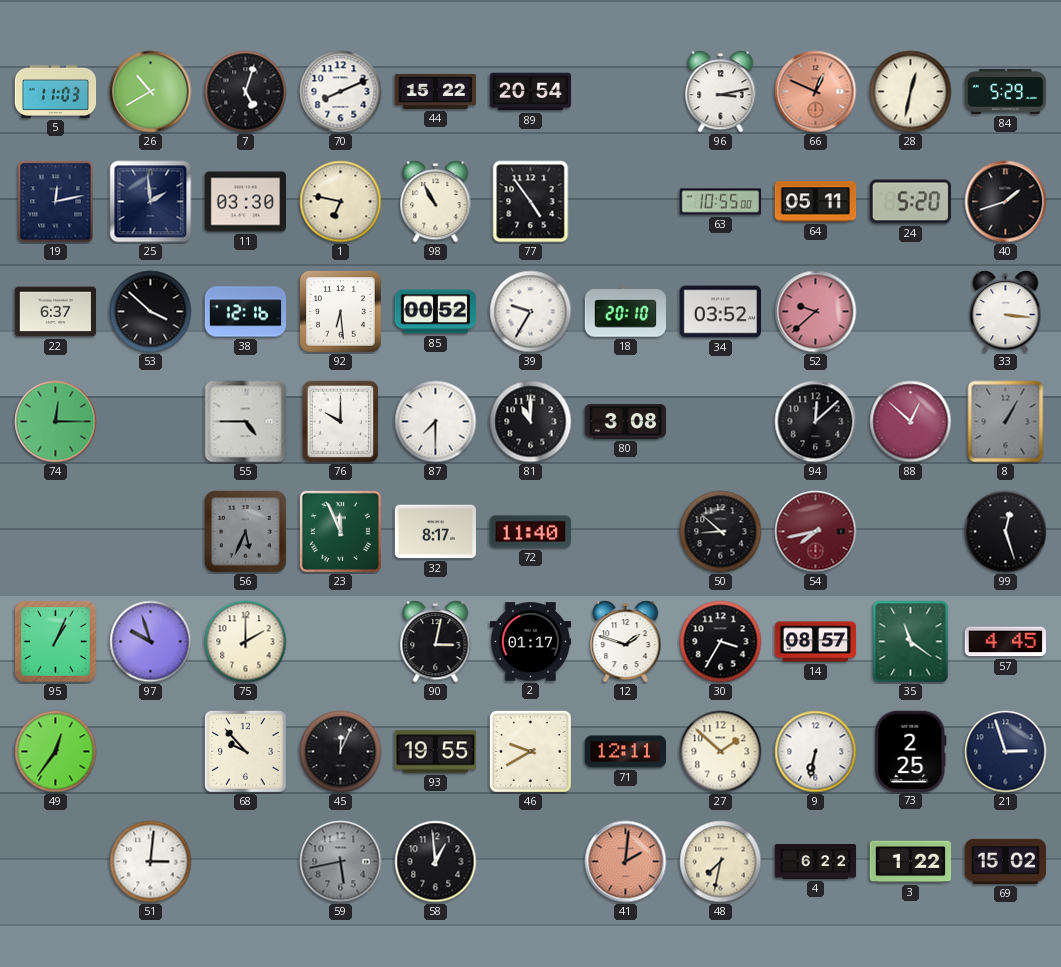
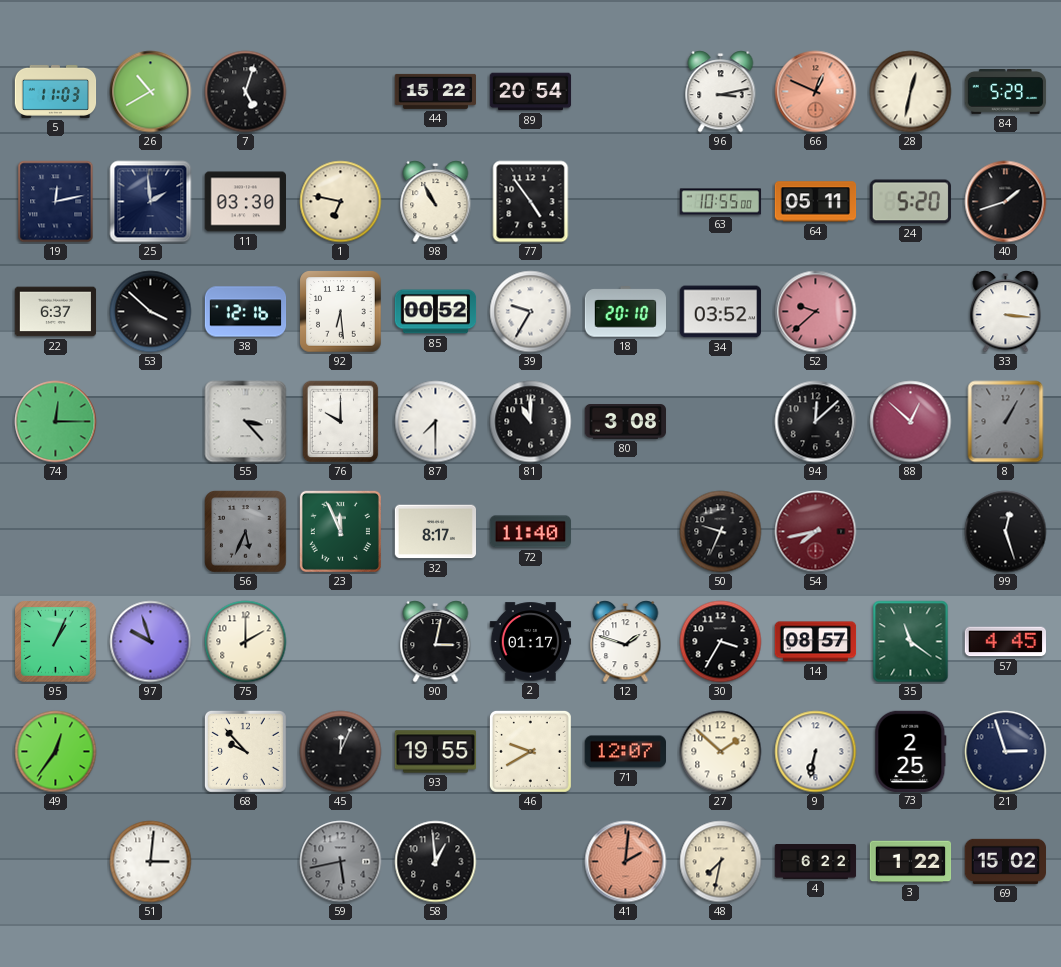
70: 8:11 -> none
55: 4:45 -> 3:23
50: 8:52 -> 9:34
71: 12:11 -> 12:07
